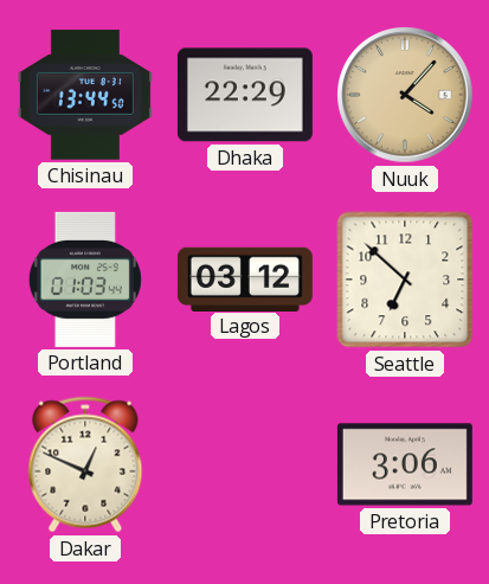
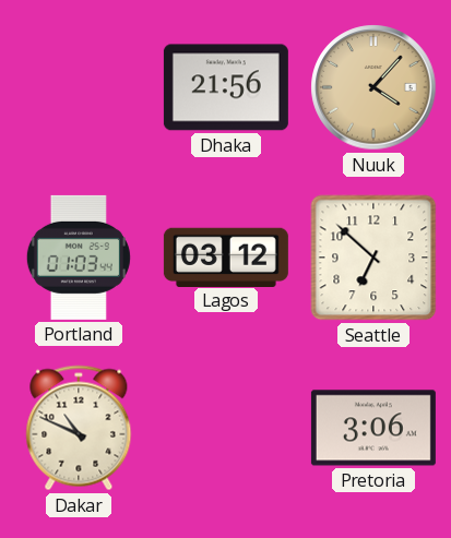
Chisinau: 13:44 -> none
Dhaka: 22:29 -> 21:56
Dakar: 12:49 -> 10:49
